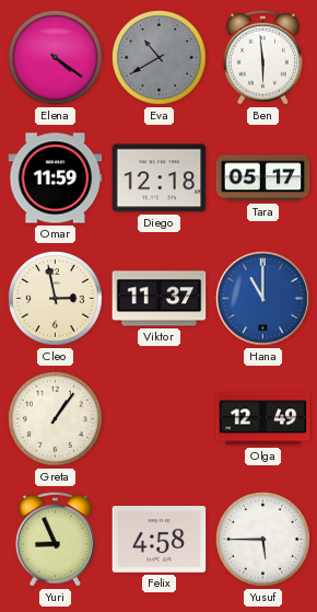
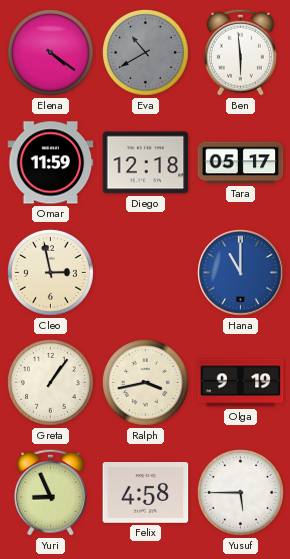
Viktor: 11:37 -> none
Ralph: none -> 3:43
Olga: 12:49 -> 9:19
